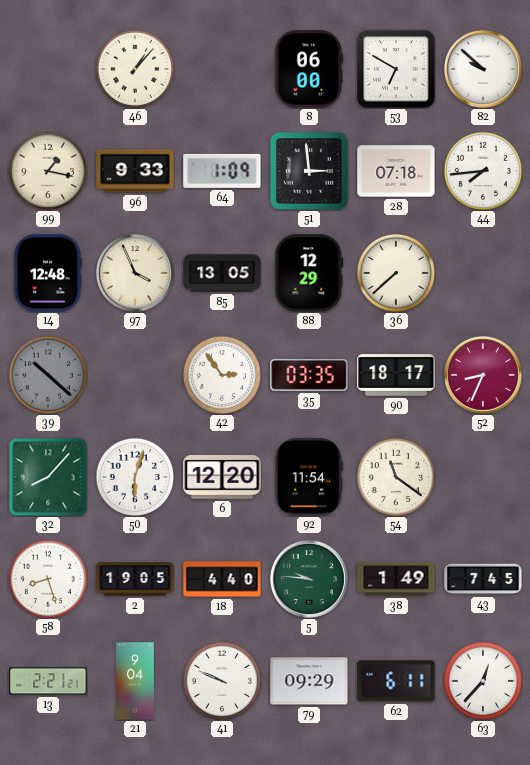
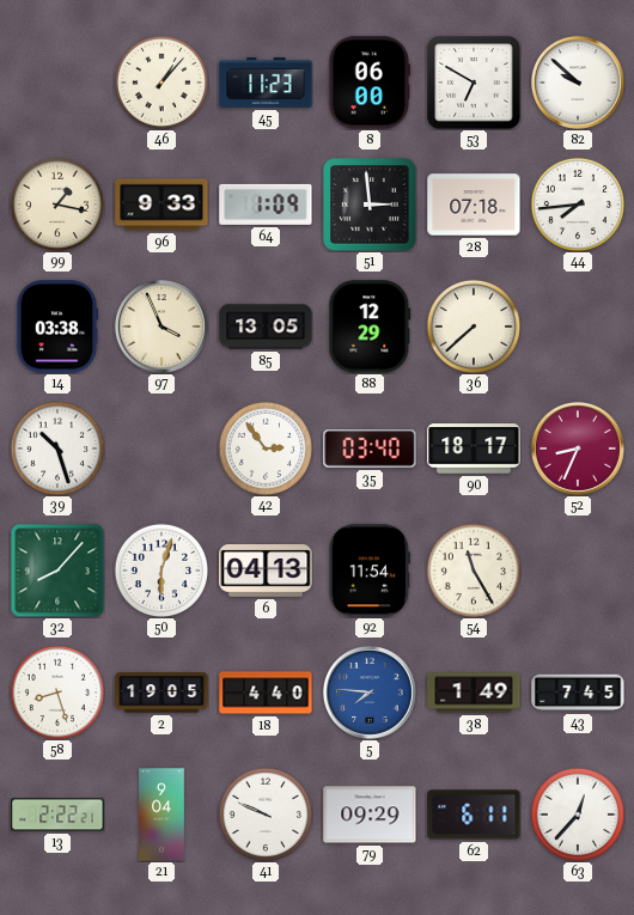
45: none -> 11:23
14: 12:48 -> 03:38
39: 10:22 -> 10:27
39 dial: grey -> white
35: 03:35 -> 03:40
6: 12:20 -> 04:13
54: 11:21 -> 11:25
5: 9:46 -> 7:46
5 dial: green -> blue
13: 2:21 -> 2:22
